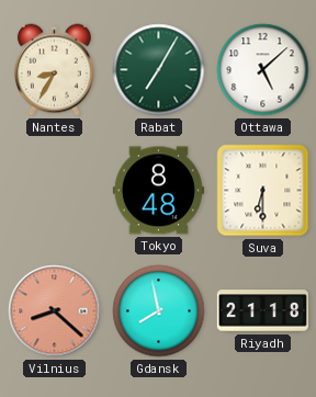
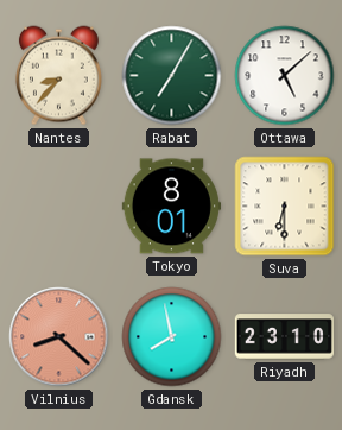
Nantes: 8:35 -> 8:37
Tokyo: 8:48 -> 8:01
Riyadh: 21:18 -> 23:10
